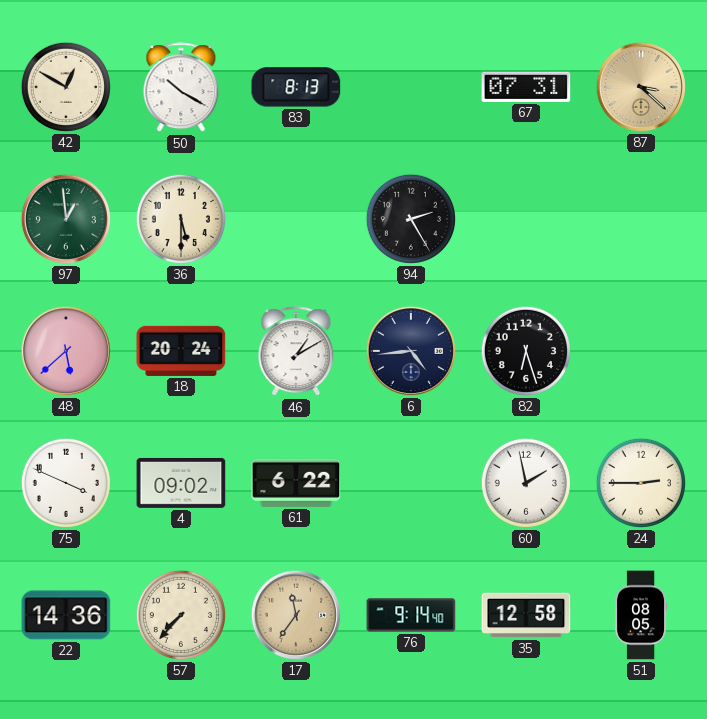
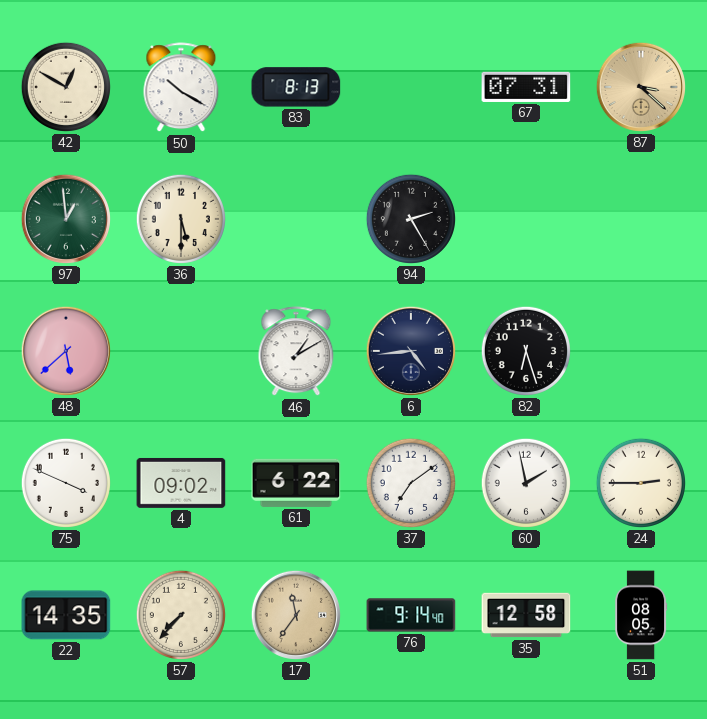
18: 20:24 -> none
37: none -> 7:09
22: 14:36 -> 14:35
